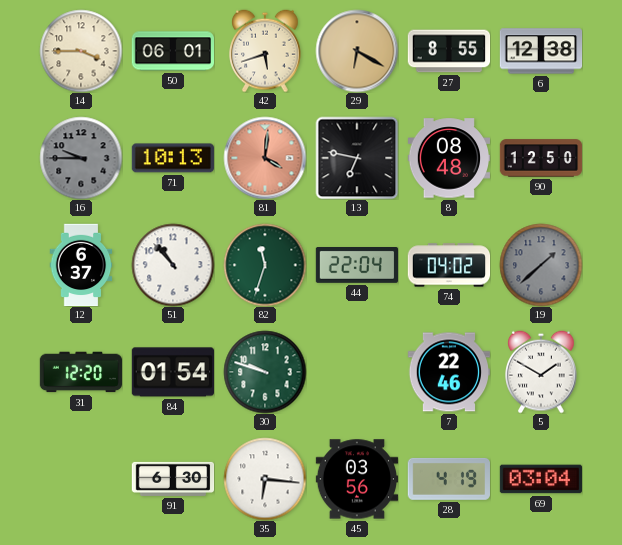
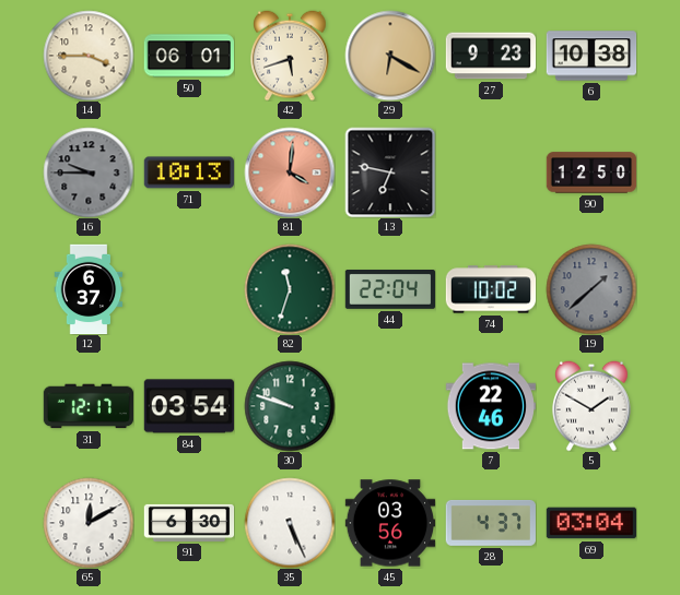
27: 8:55 -> 9:23
6: 12:38 -> 10:38
8: 08:48 -> none
51: 10:53 -> none
74: 04:02 -> 10:02
31: 12:20 -> 12:17
84: 01:54 -> 03:54
65: none -> 12:10
35: 6:16 -> 5:26
28: 4:19 -> 4:37
